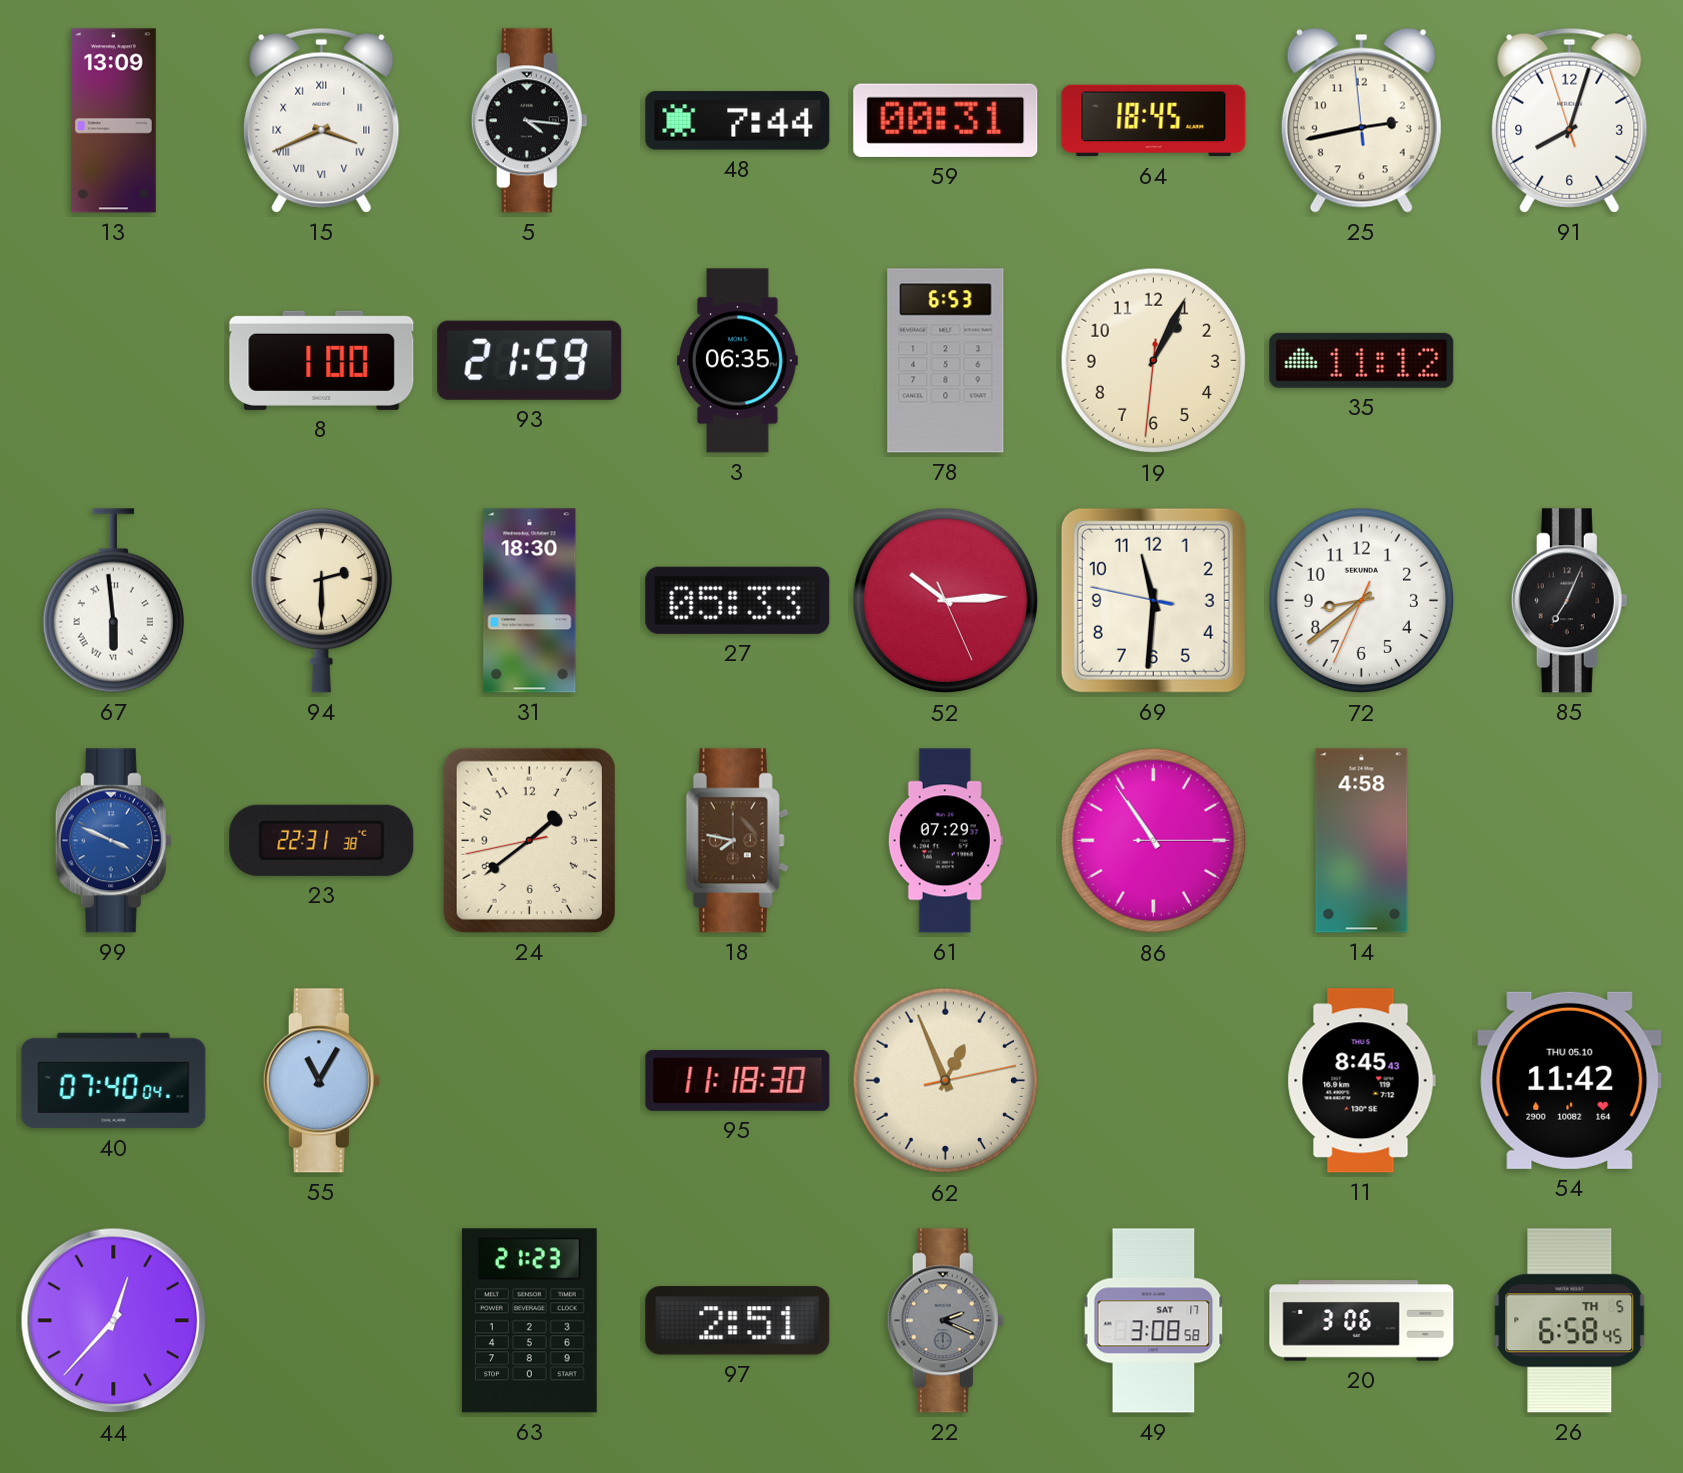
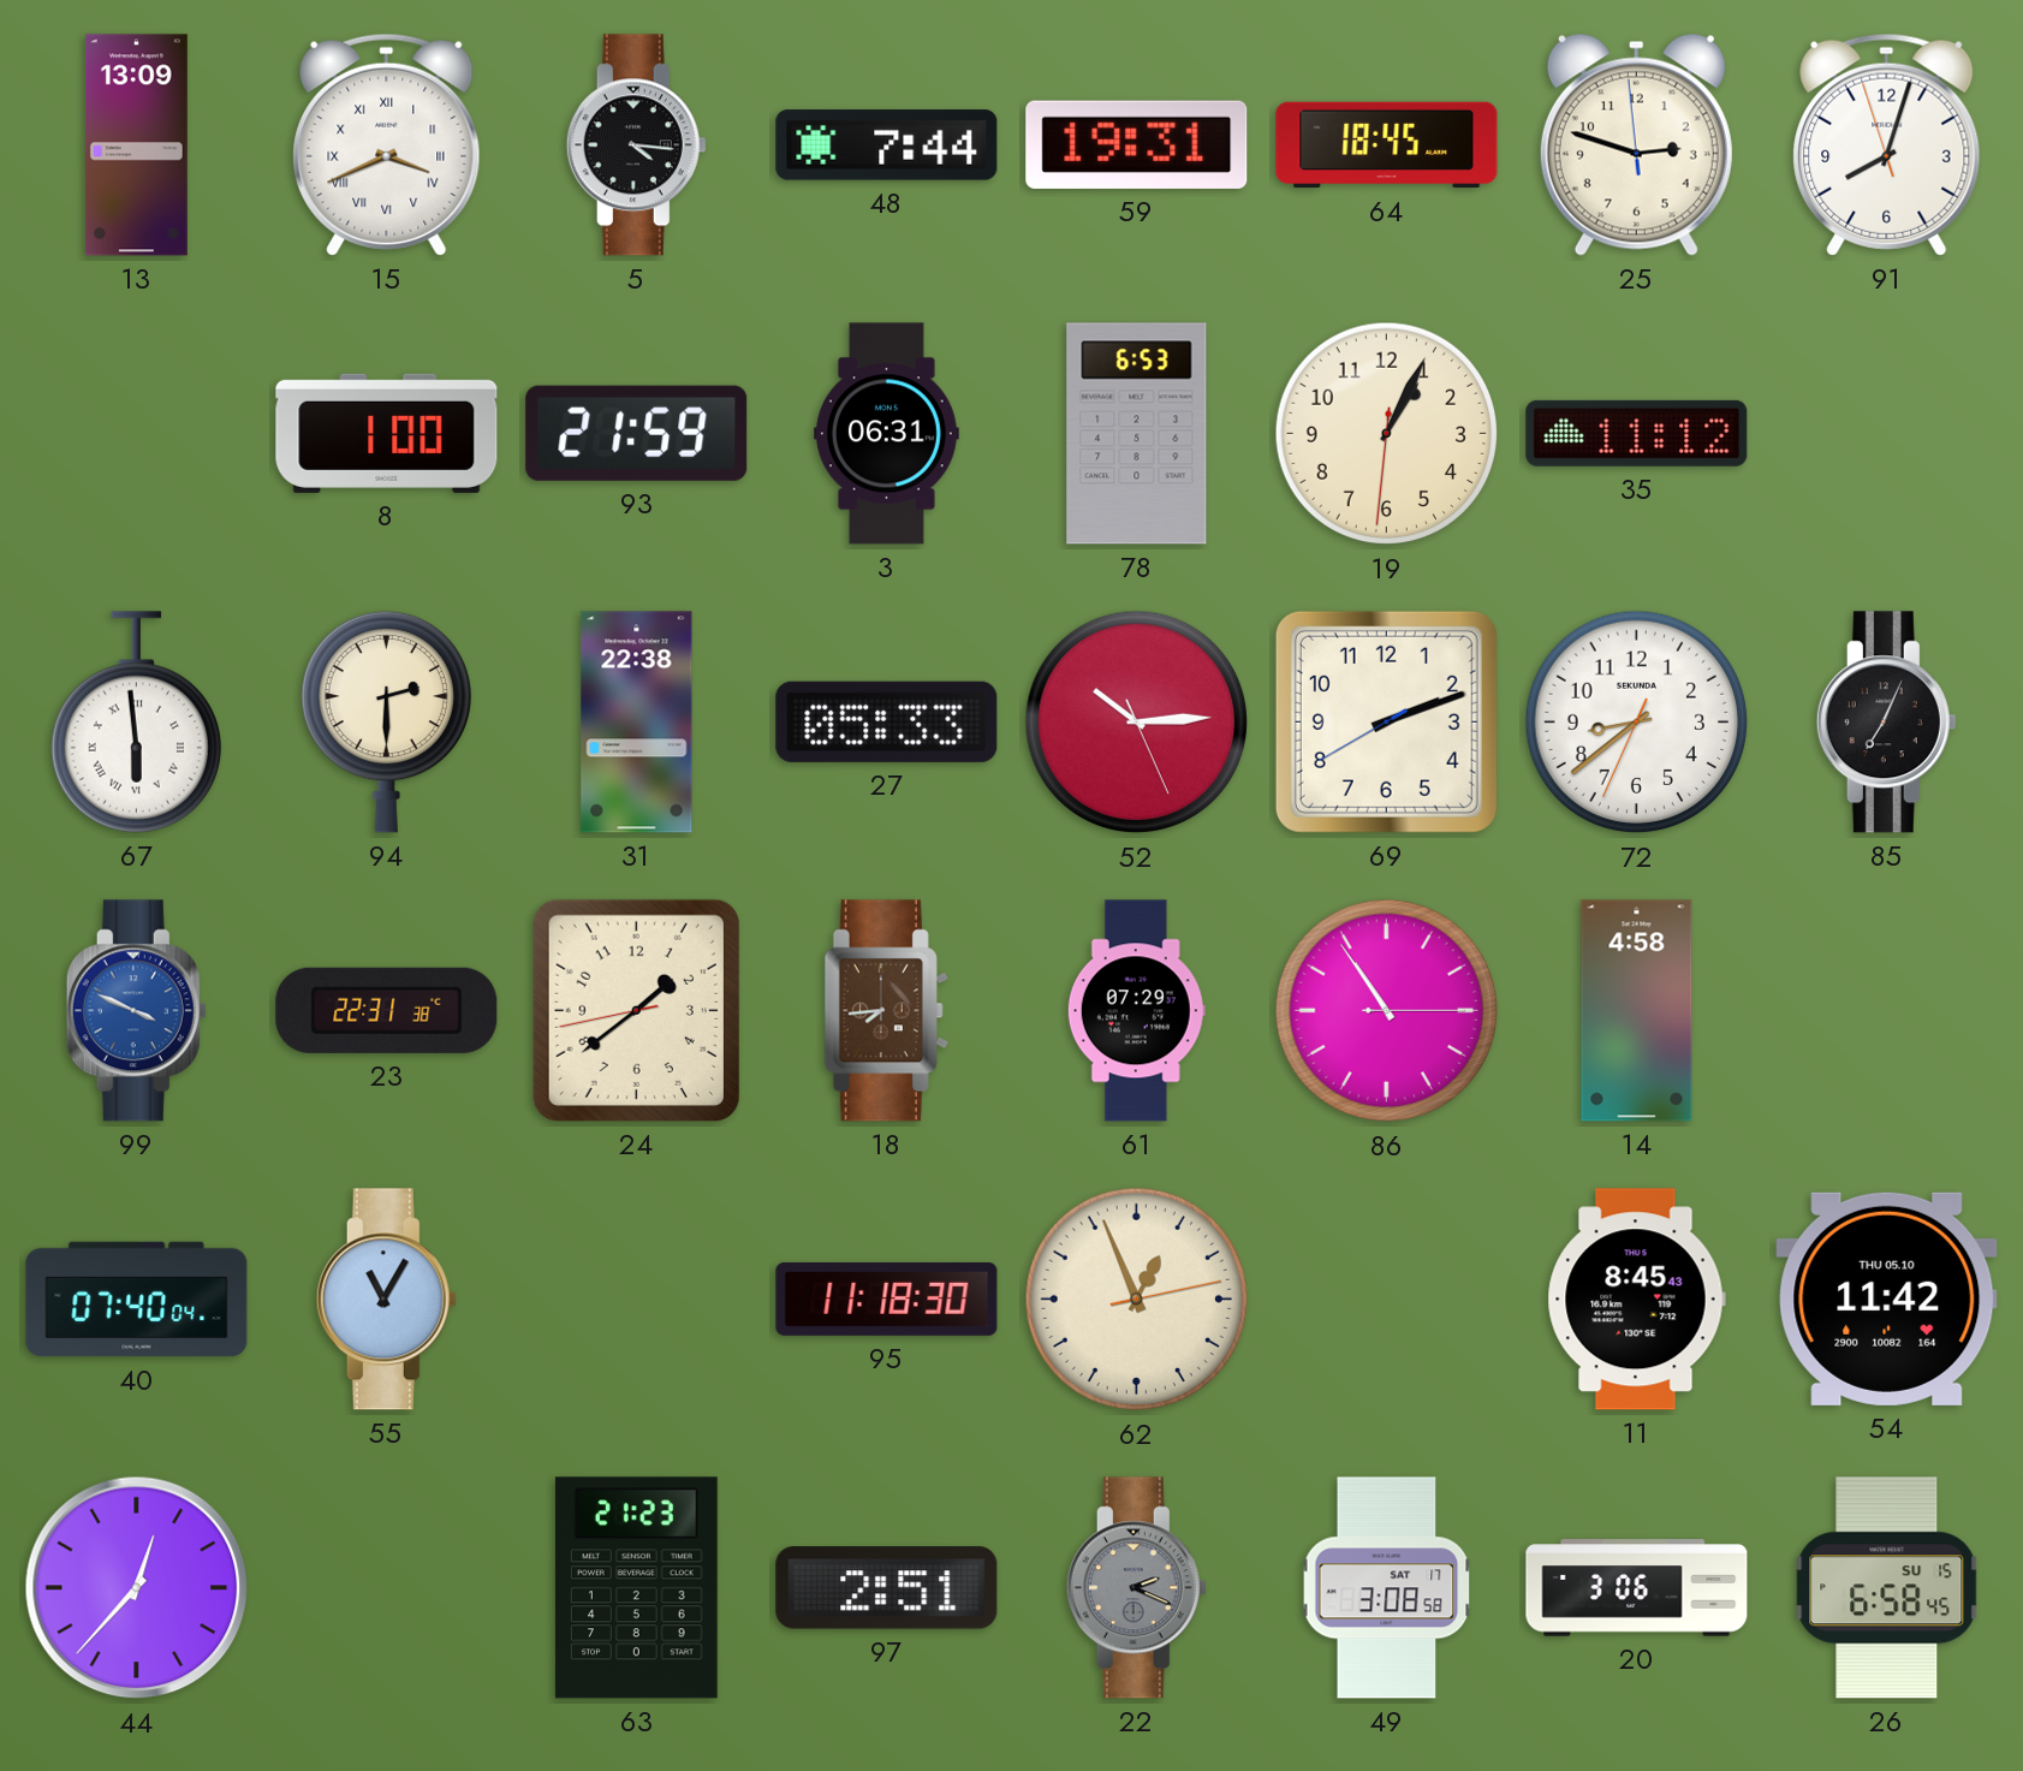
59: 00:31 -> 19:31
25: 2:42 -> 2:47
3: 06:35 -> 06:31
31: 18:30 -> 22:38
69: 11:30 -> 2:11
18: 7:47 -> 7:44
26 date: TH 5 -> SU 15
